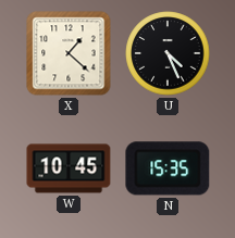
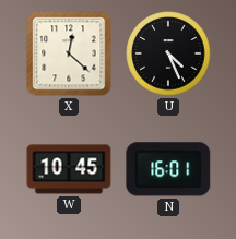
X: 1:22 -> 12:22
N: 15:35 -> 16:01
